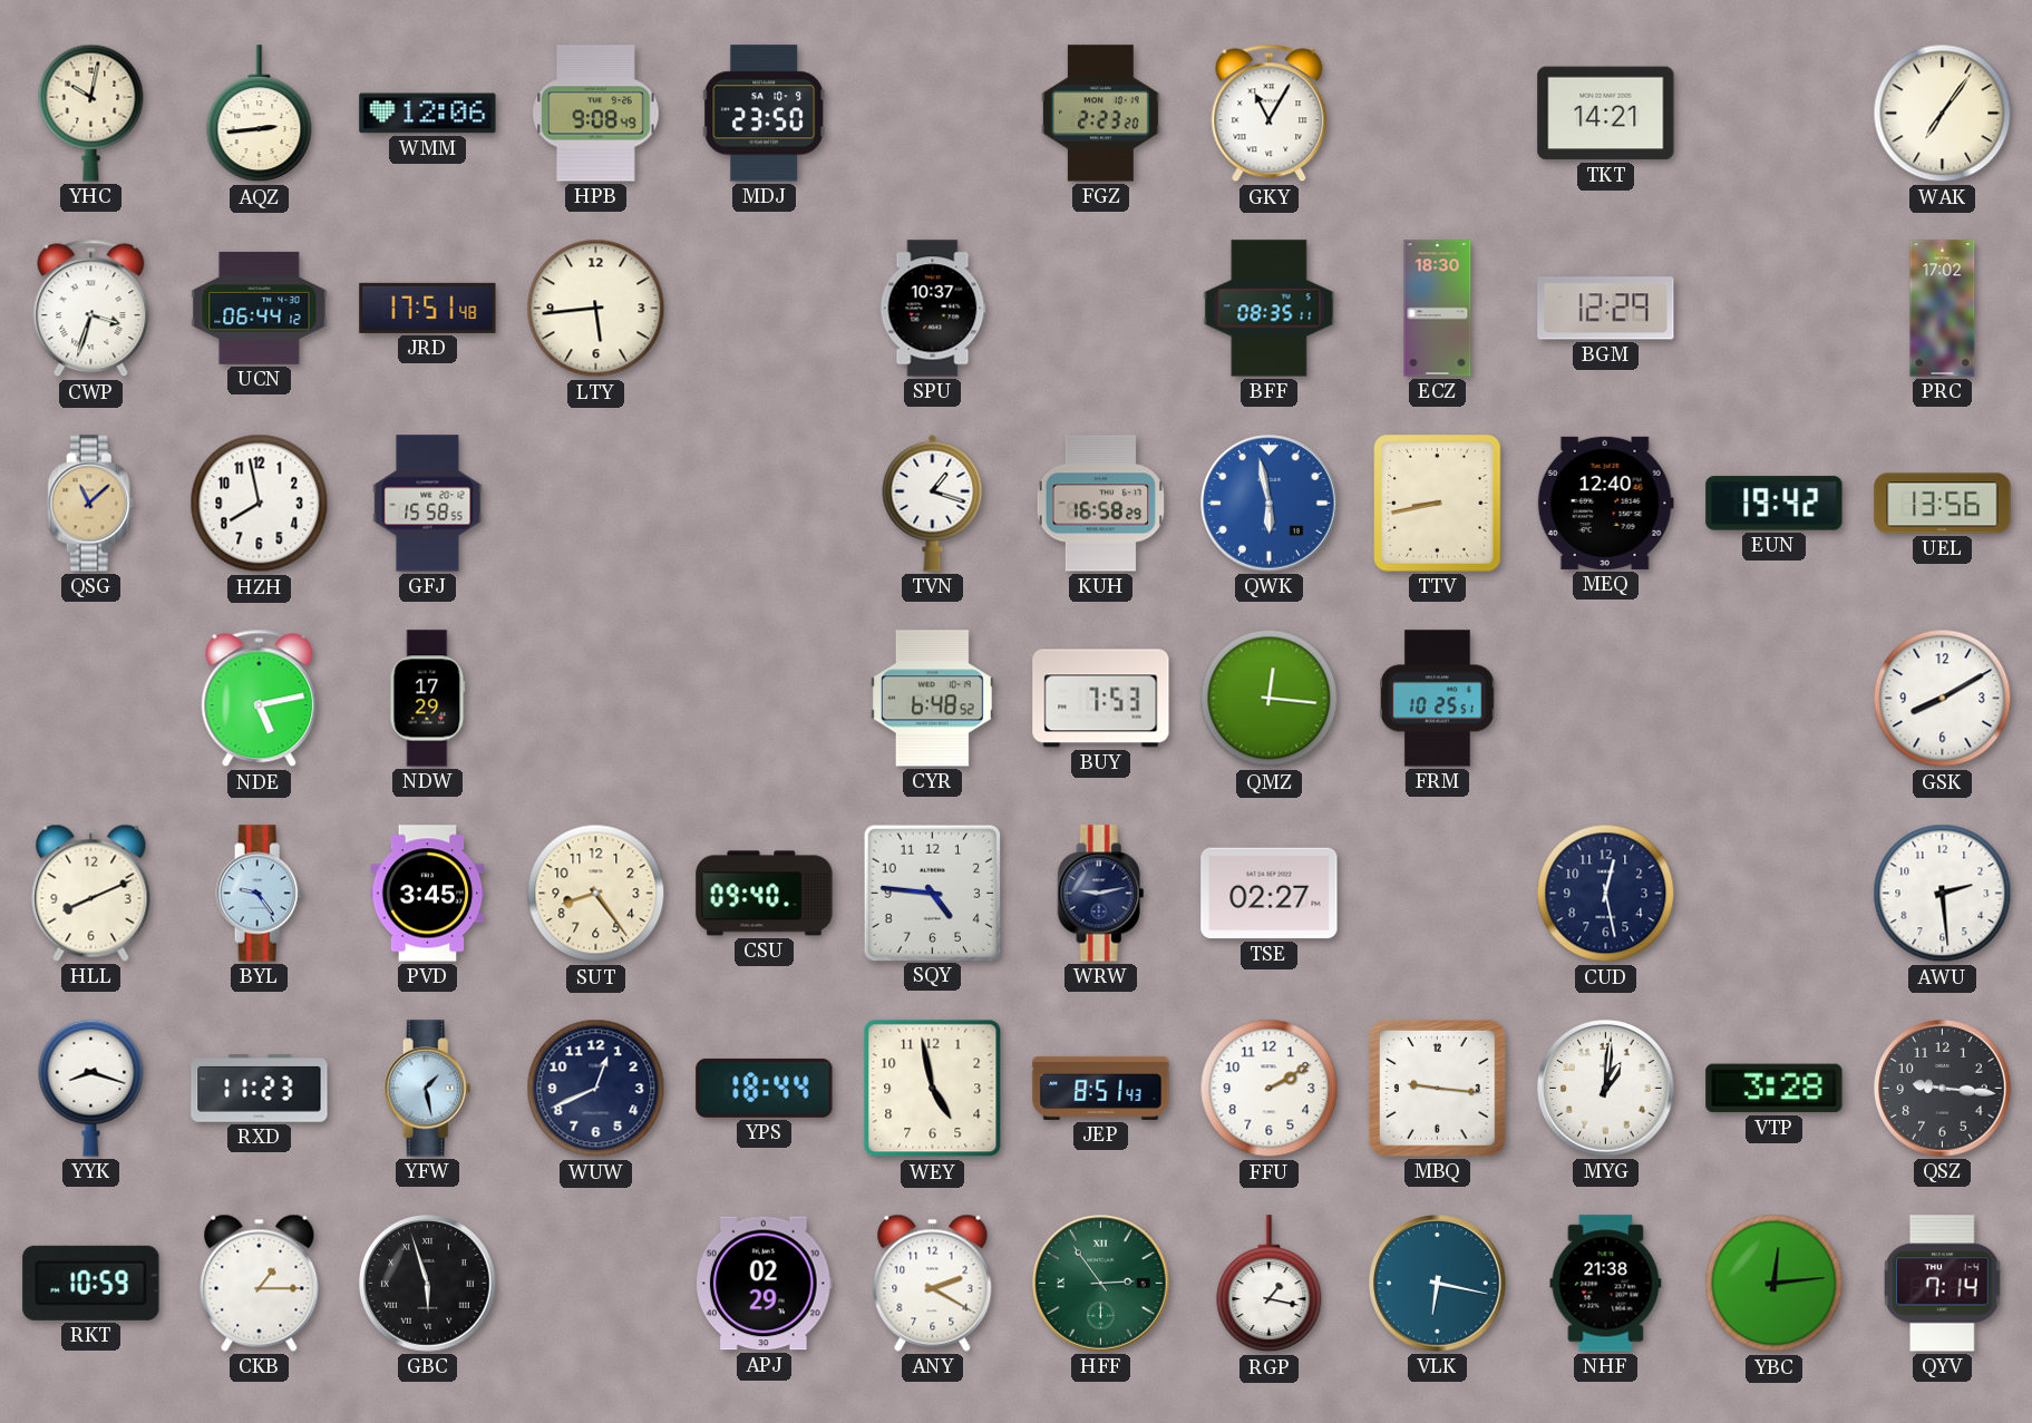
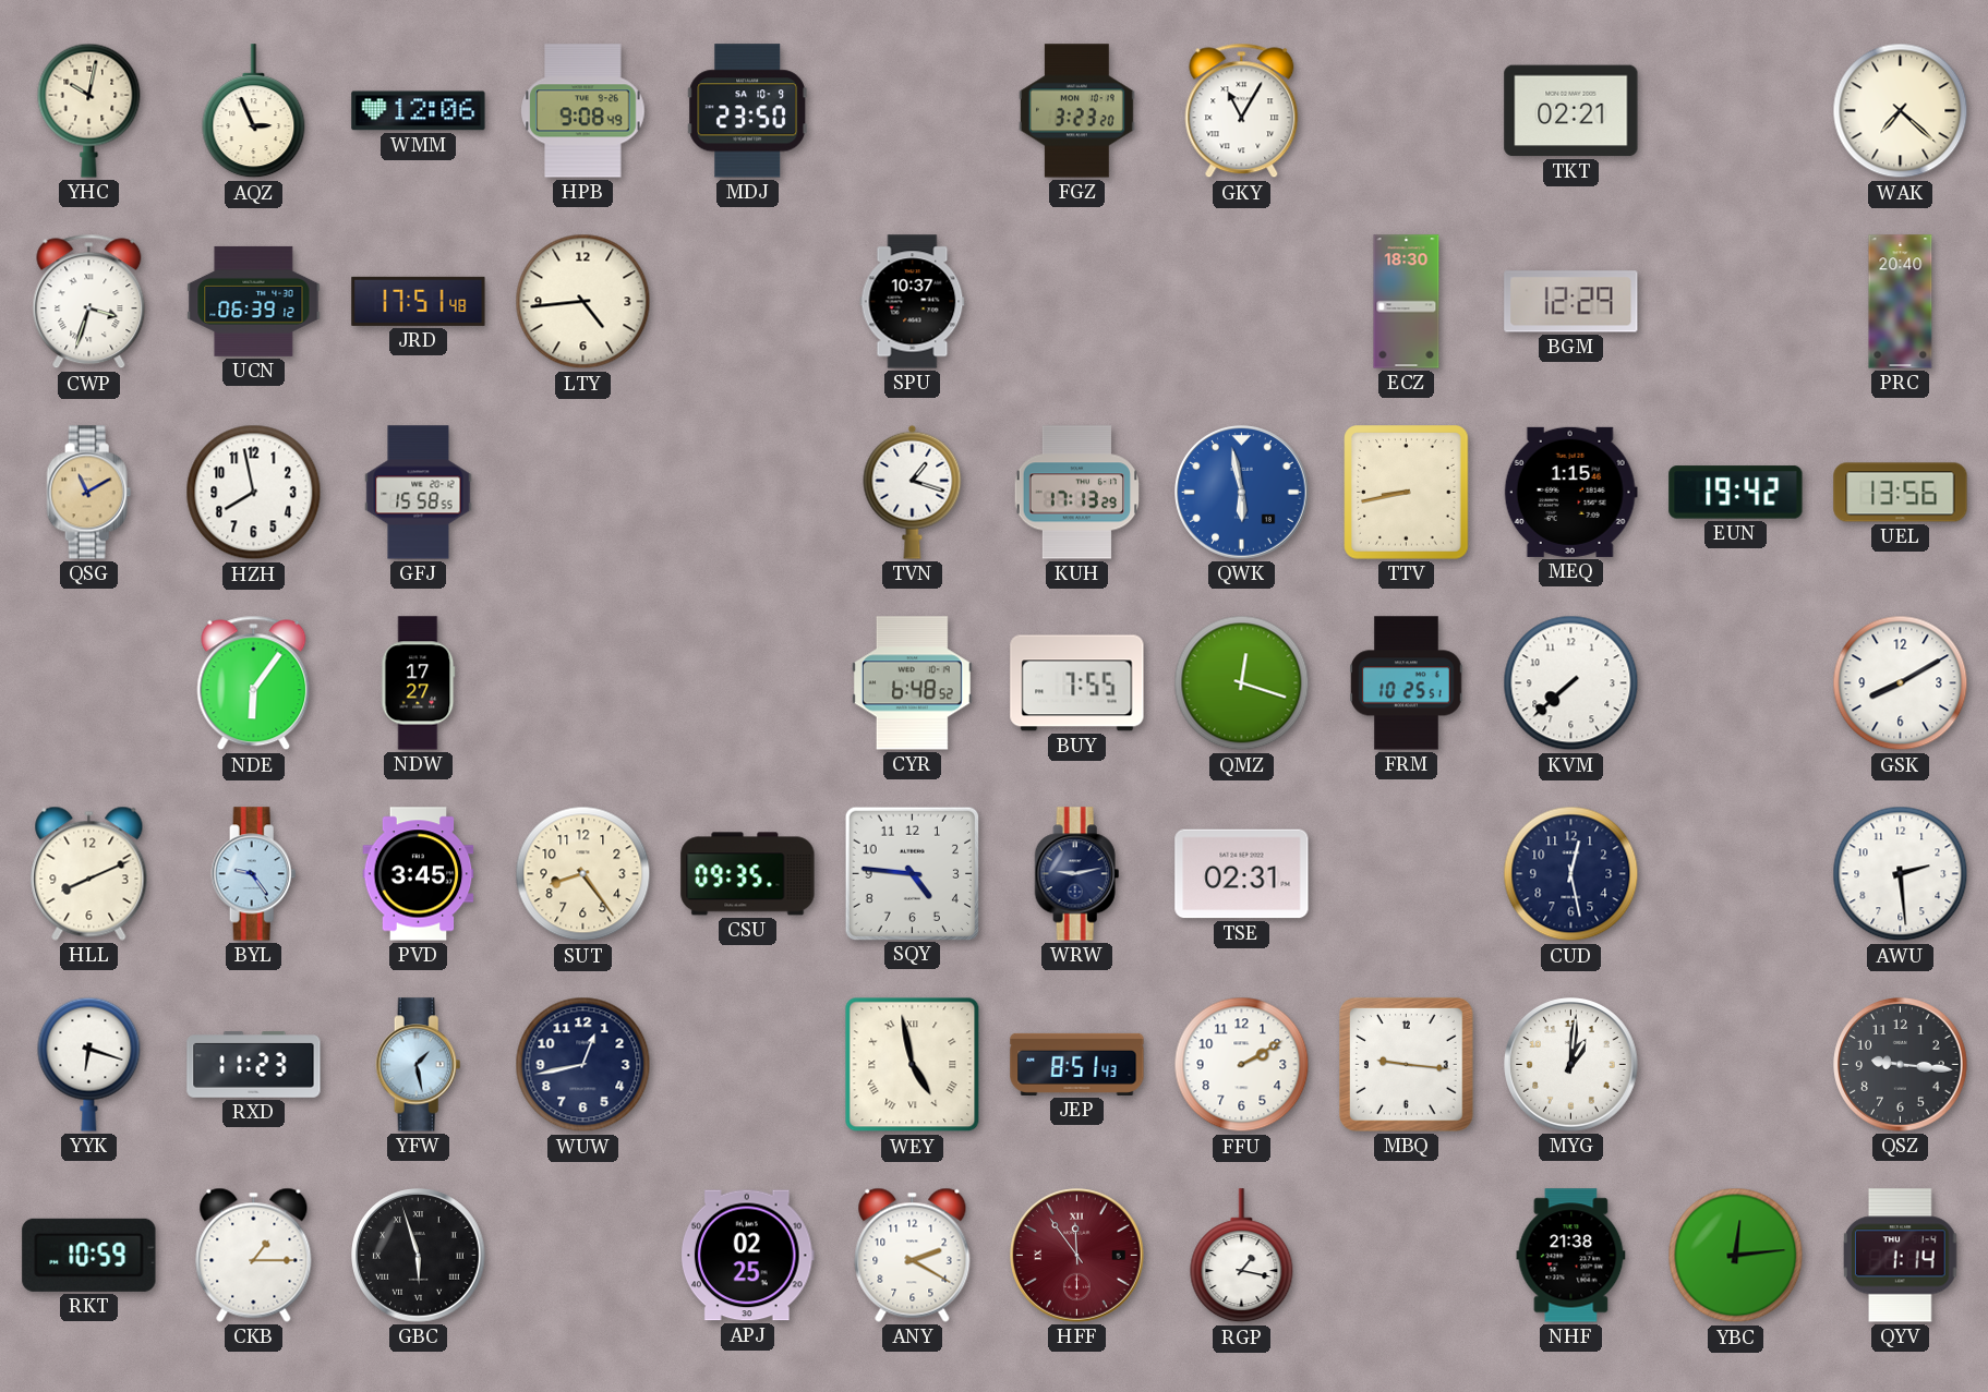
AQZ: 2:44 -> 2:56
FGZ: 2:23 -> 3:23
TKT: 14:21 -> 02:21
WAK: 7:06 -> 7:22
UCN: 06:44 -> 06:39
LTY: 5:44 -> 4:44
BFF: 08:35 -> none
PRC: 17:02 -> 20:40
QSG: 11:08 -> 11:10
KUH: 16:58 -> 17:13
MEQ: 12:40 -> 1:15
NDE: 5:13 -> 6:06
NDW: 17:29 -> 17:27
BUY: 7:53 -> 7:55
QMZ: 12:16 -> 12:18
KVM: none -> 7:38
CSU: 09:40 -> 09:35
TSE: 02:27 -> 02:31
YYK: 8:18 -> 6:18
WUW: 12:41 -> 12:43
YPS: 18:44 -> none
WEY numerals: Arabic -> Roman
VTP: 3:28 -> none
APJ: 02:29 -> 02:25
HFF: 2:54 -> 11:54
HFF dial: green -> burgundy
VLK: 6:17 -> none
QYV: 7:14 -> 1:14
